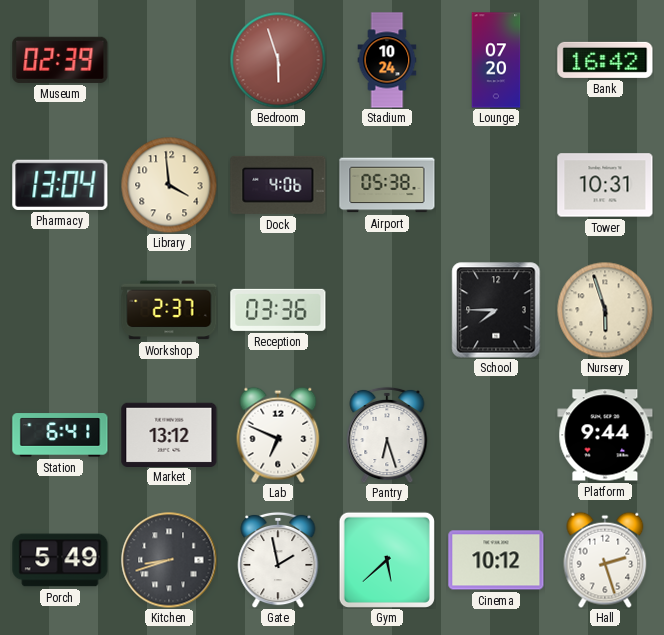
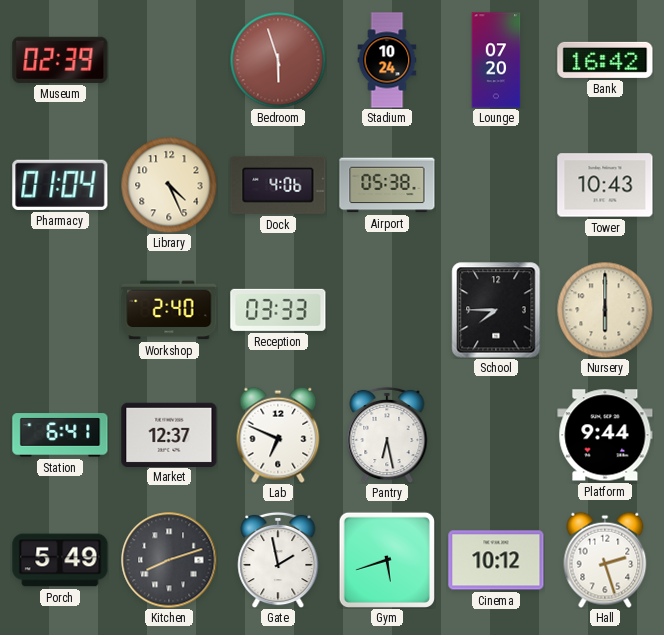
Pharmacy: 13:04 -> 01:04
Library: 3:59 -> 4:26
Tower: 10:31 -> 10:43
Workshop: 2:37 -> 2:40
Reception: 03:36 -> 03:33
Nursery: 5:57 -> 6:00
Market: 13:12 -> 12:37
Pantry: 6:27 -> 6:28
Kitchen: 8:42 -> 8:12
Gym: 5:38 -> 5:42
